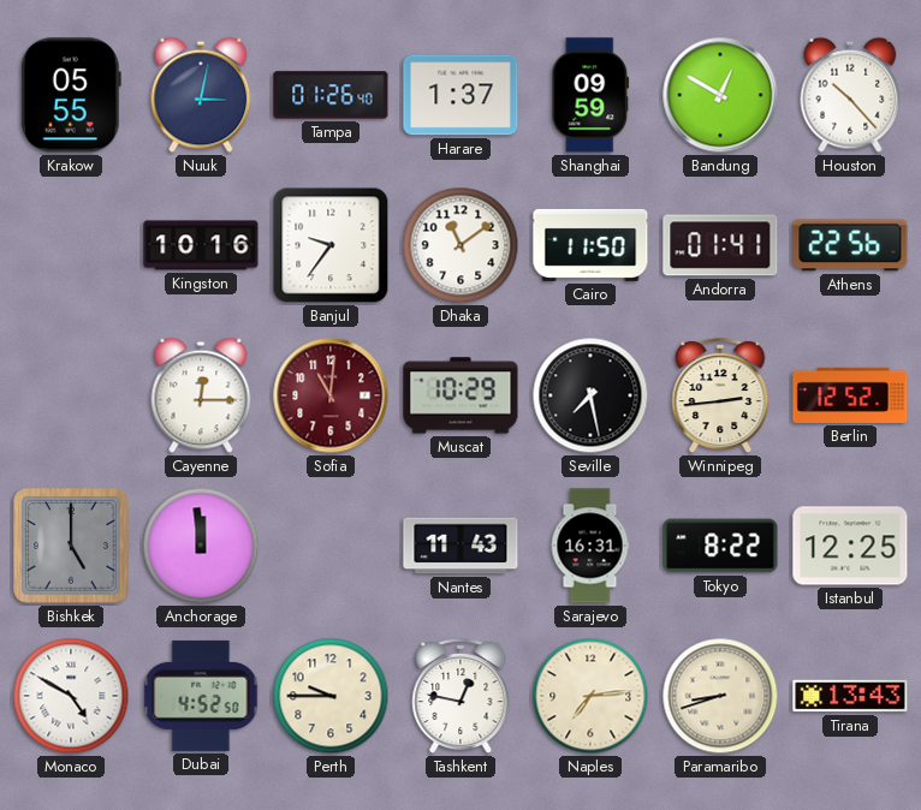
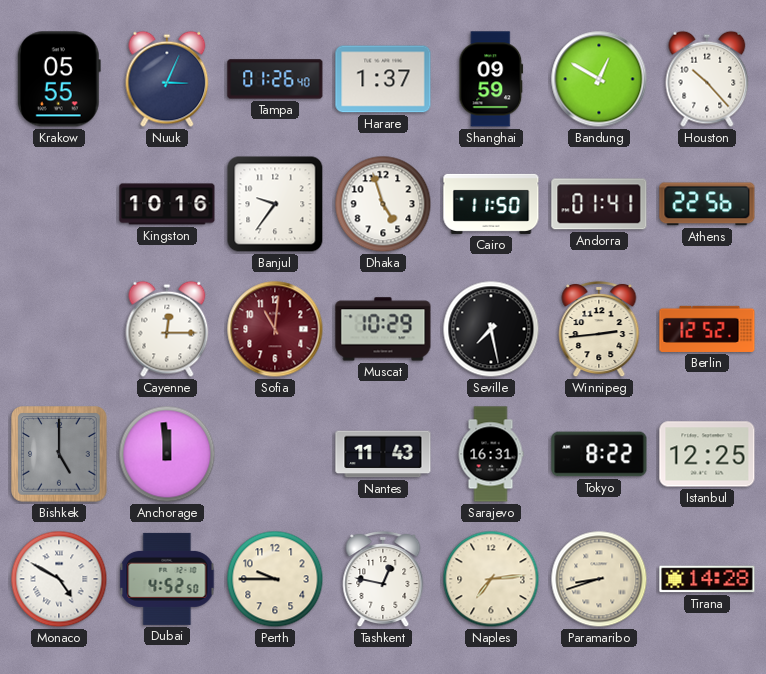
Nuuk: 3:02 -> 3:04
Dhaka: 11:09 -> 4:57
Tirana: 13:43 -> 14:28
